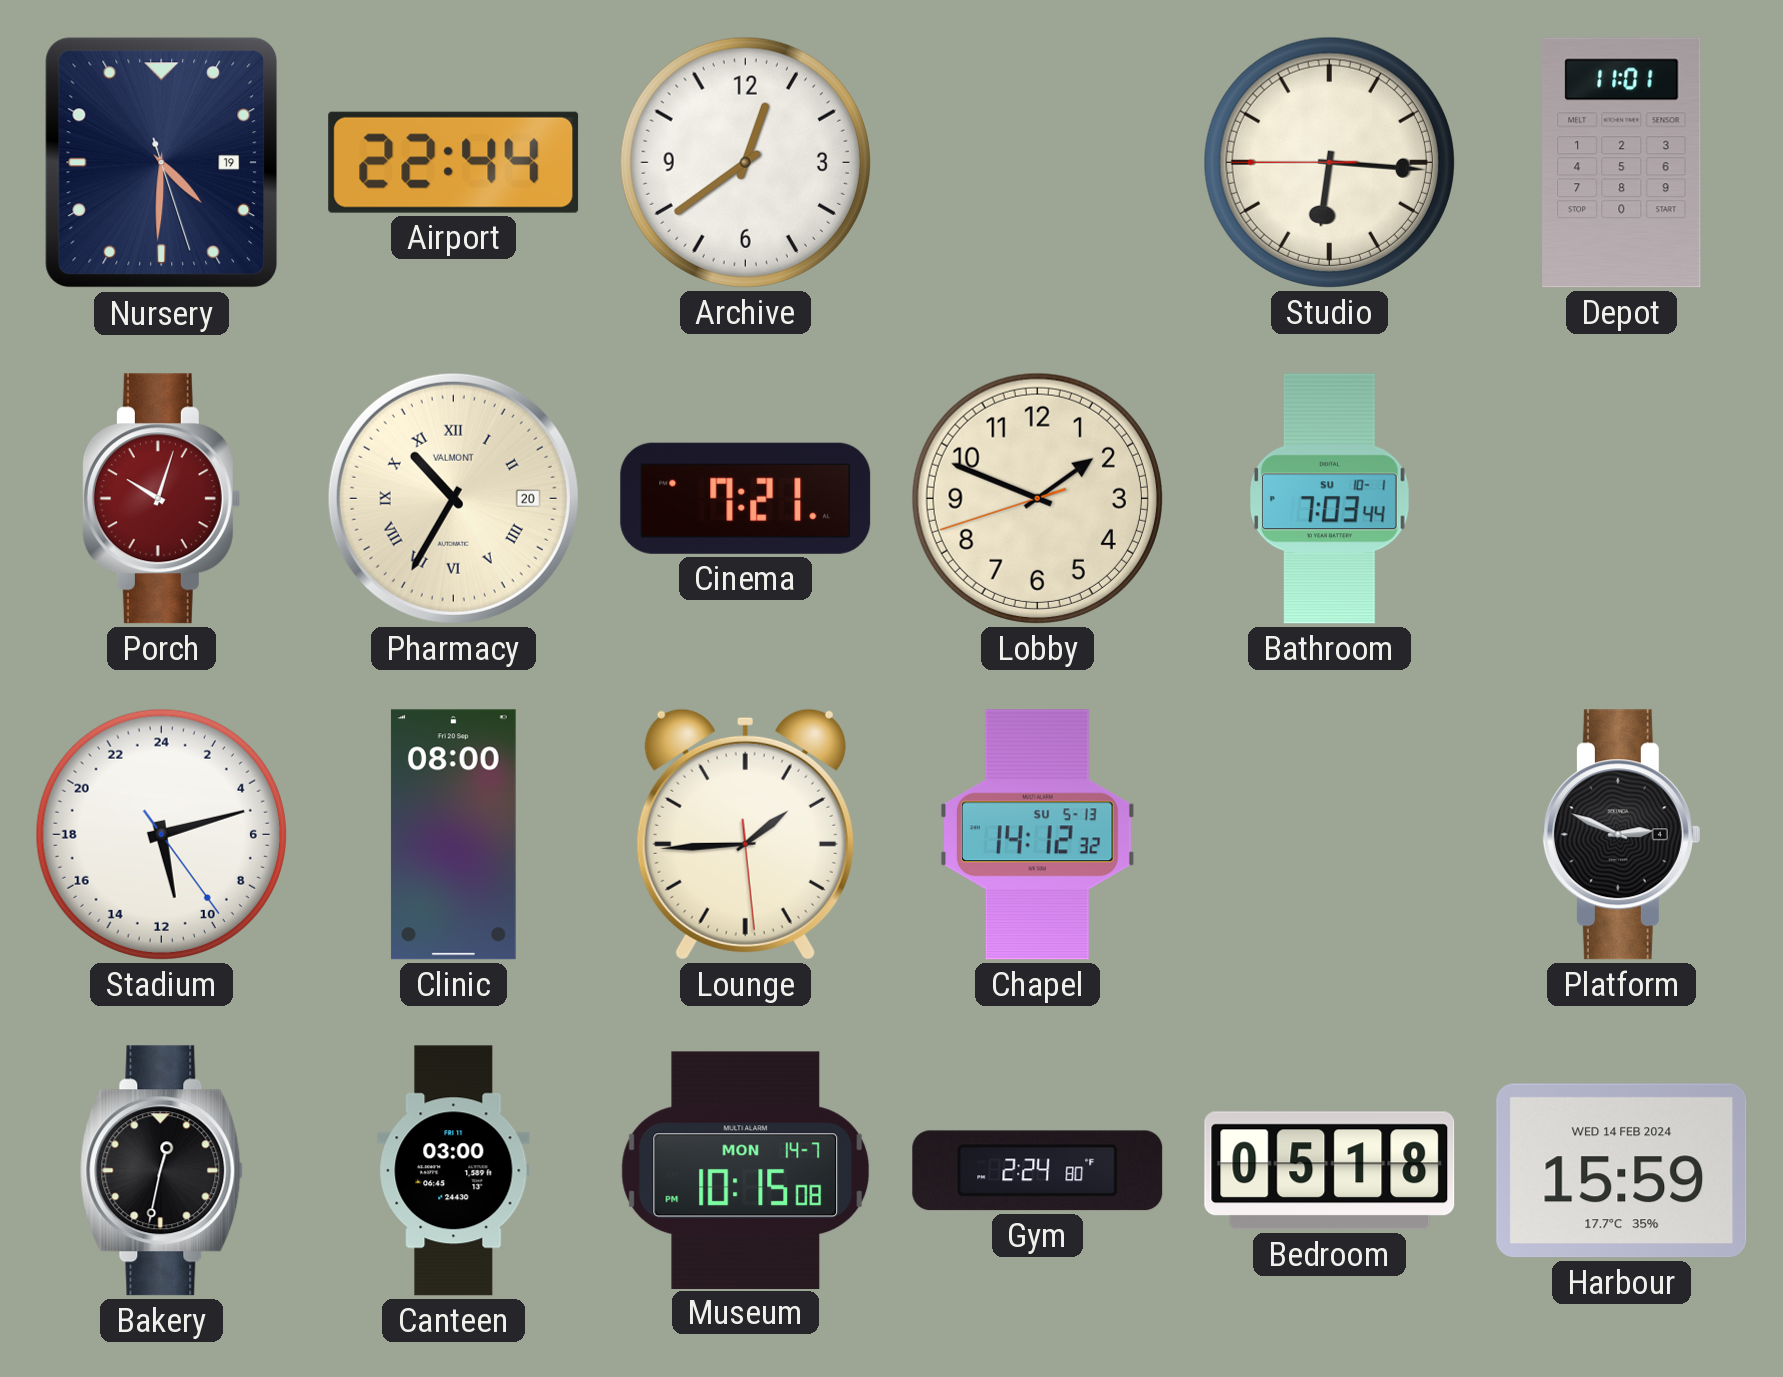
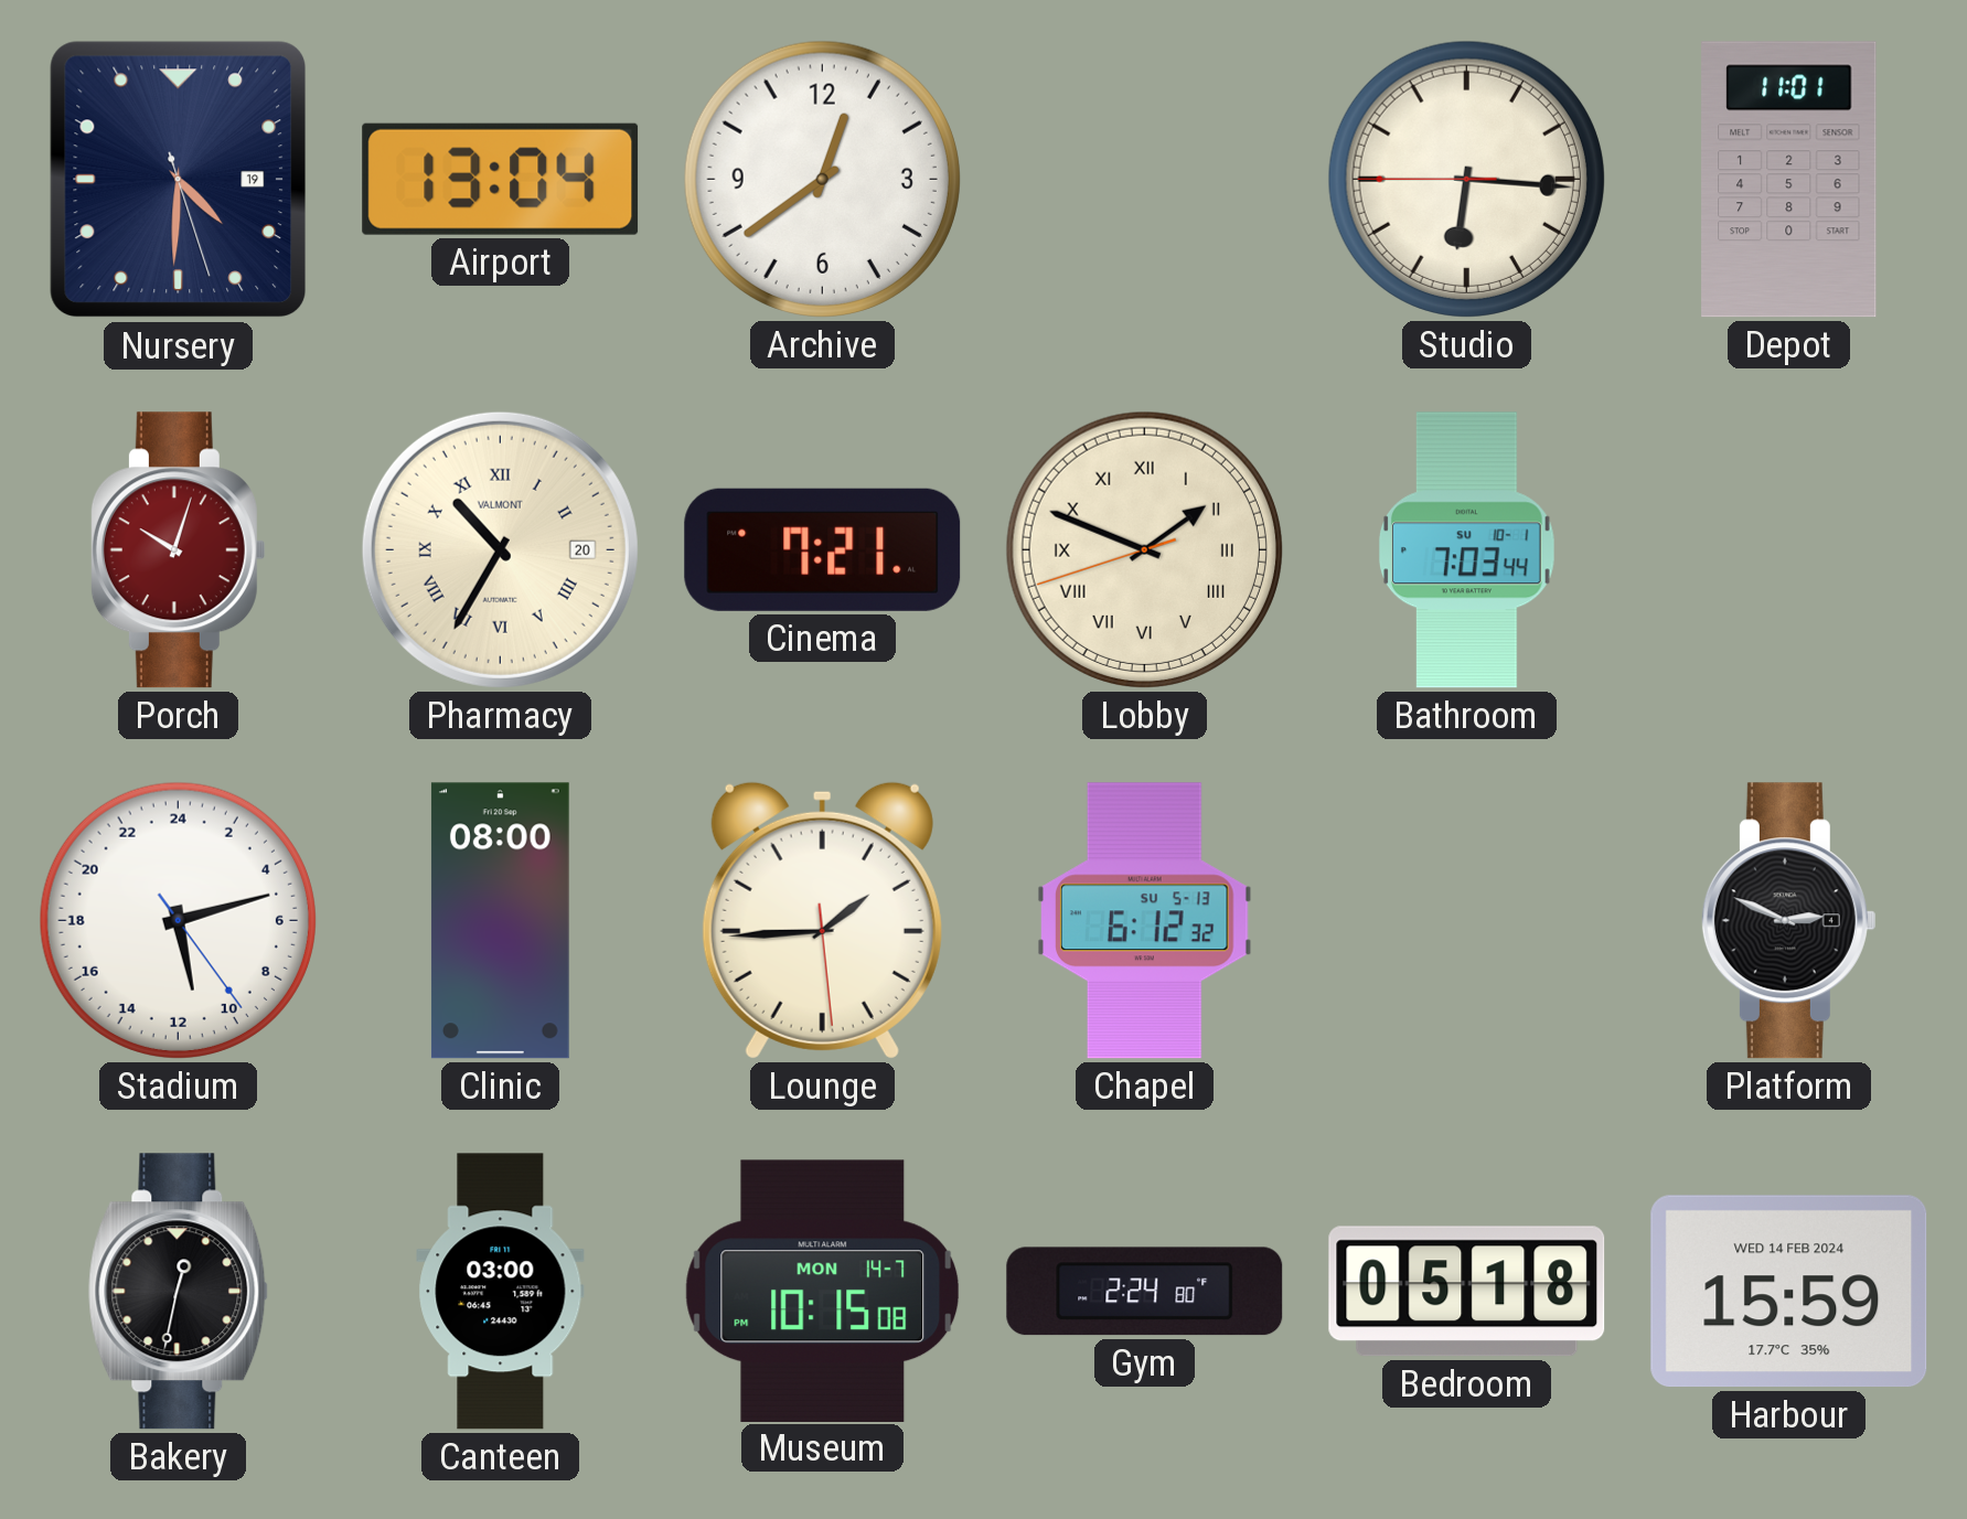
Airport: 22:44 -> 13:04
Lobby numerals: Arabic -> Roman
Chapel: 14:12 -> 6:12
